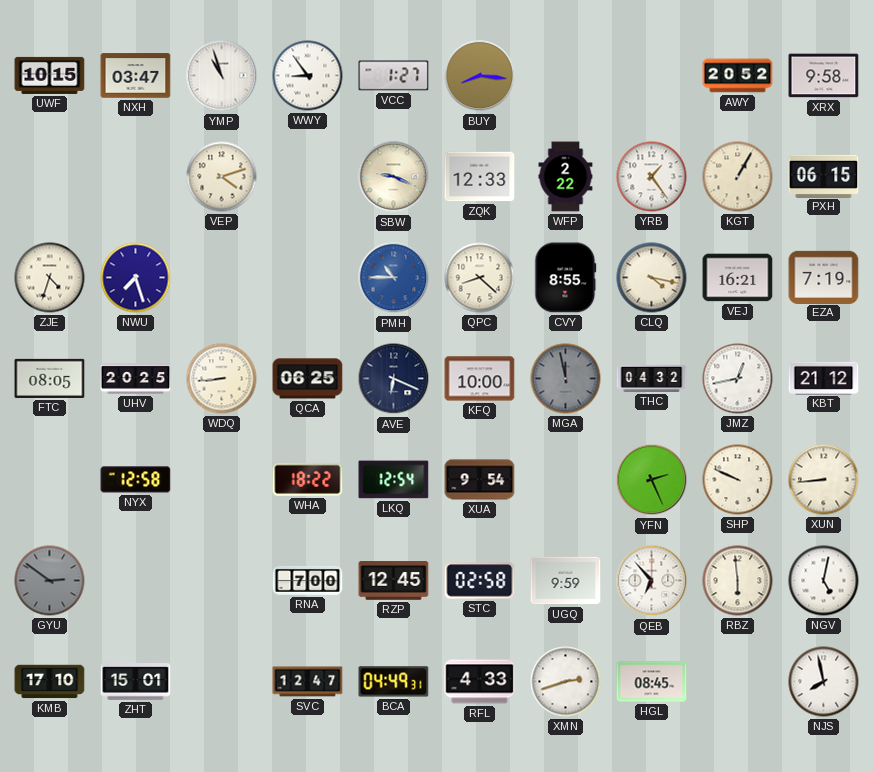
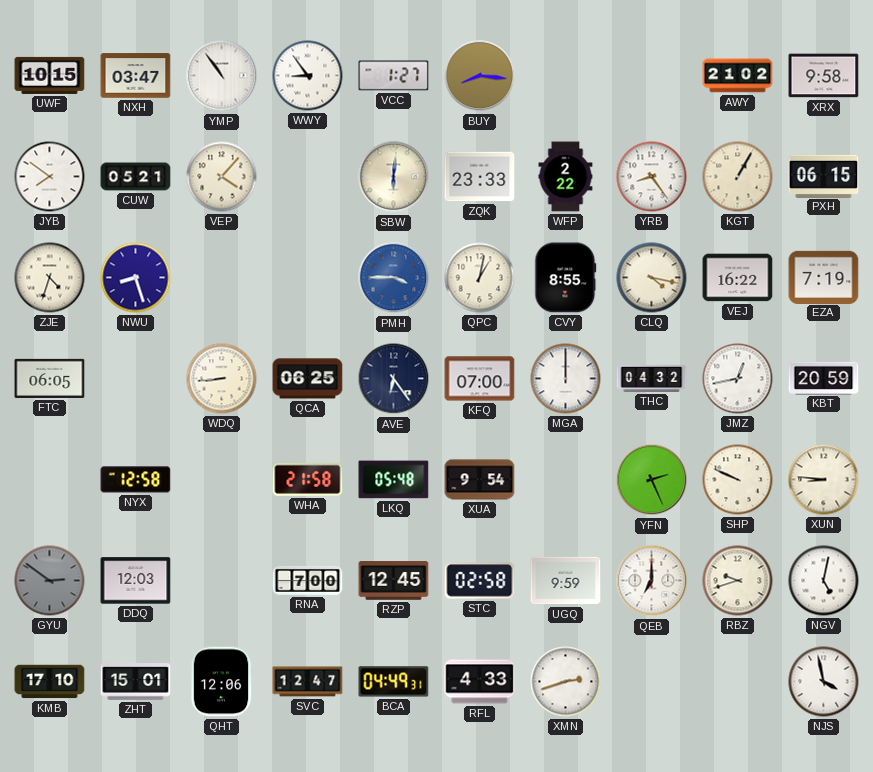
YMP: 10:57 -> 10:54
AWY: 20:52 -> 21:02
JYB: none -> 7:51
CUW: none -> 05:21
VEP: 4:12 -> 4:07
SBW: 9:19 -> 6:01
ZQK: 12:33 -> 23:33
YRB: 1:24 -> 8:24
NWU: 7:27 -> 8:27
PMH: 10:45 -> 3:45
QPC: 8:22 -> 1:02
VEJ: 16:21 -> 16:22
FTC: 08:05 -> 06:05
UHV: 20:25 -> none
AVE: 6:19 -> 6:24
KFQ: 10:00 -> 07:00
MGA: 11:58 -> 12:00
MGA dial: grey -> white
KBT: 21:12 -> 20:59
WHA: 18:22 -> 21:58
LKQ: 12:54 -> 05:48
XUN: 8:44 -> 8:46
DDQ: none -> 12:03
QEB: 6:53 -> 7:00
RBZ: 5:59 -> 9:42
QHT: none -> 12:06
HGL: 08:45 -> none
NJS: 7:58 -> 3:58
